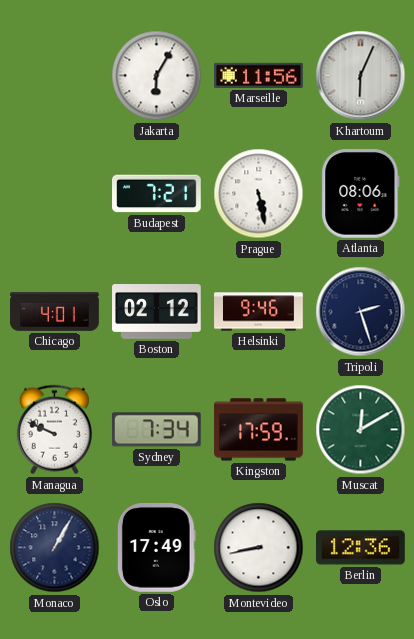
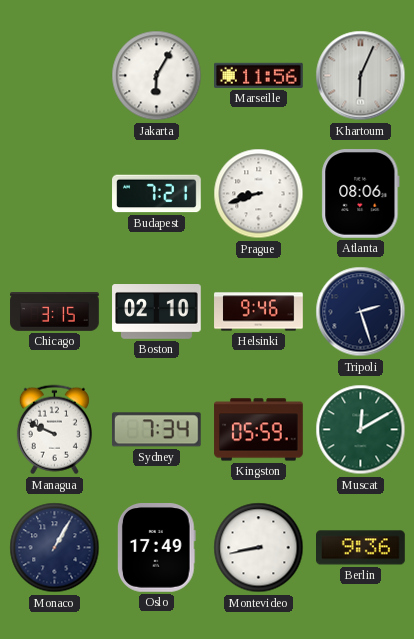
Prague: 5:28 -> 8:42
Chicago: 4:01 -> 3:15
Boston: 02:12 -> 02:10
Kingston: 17:59 -> 05:59
Berlin: 12:36 -> 9:36
